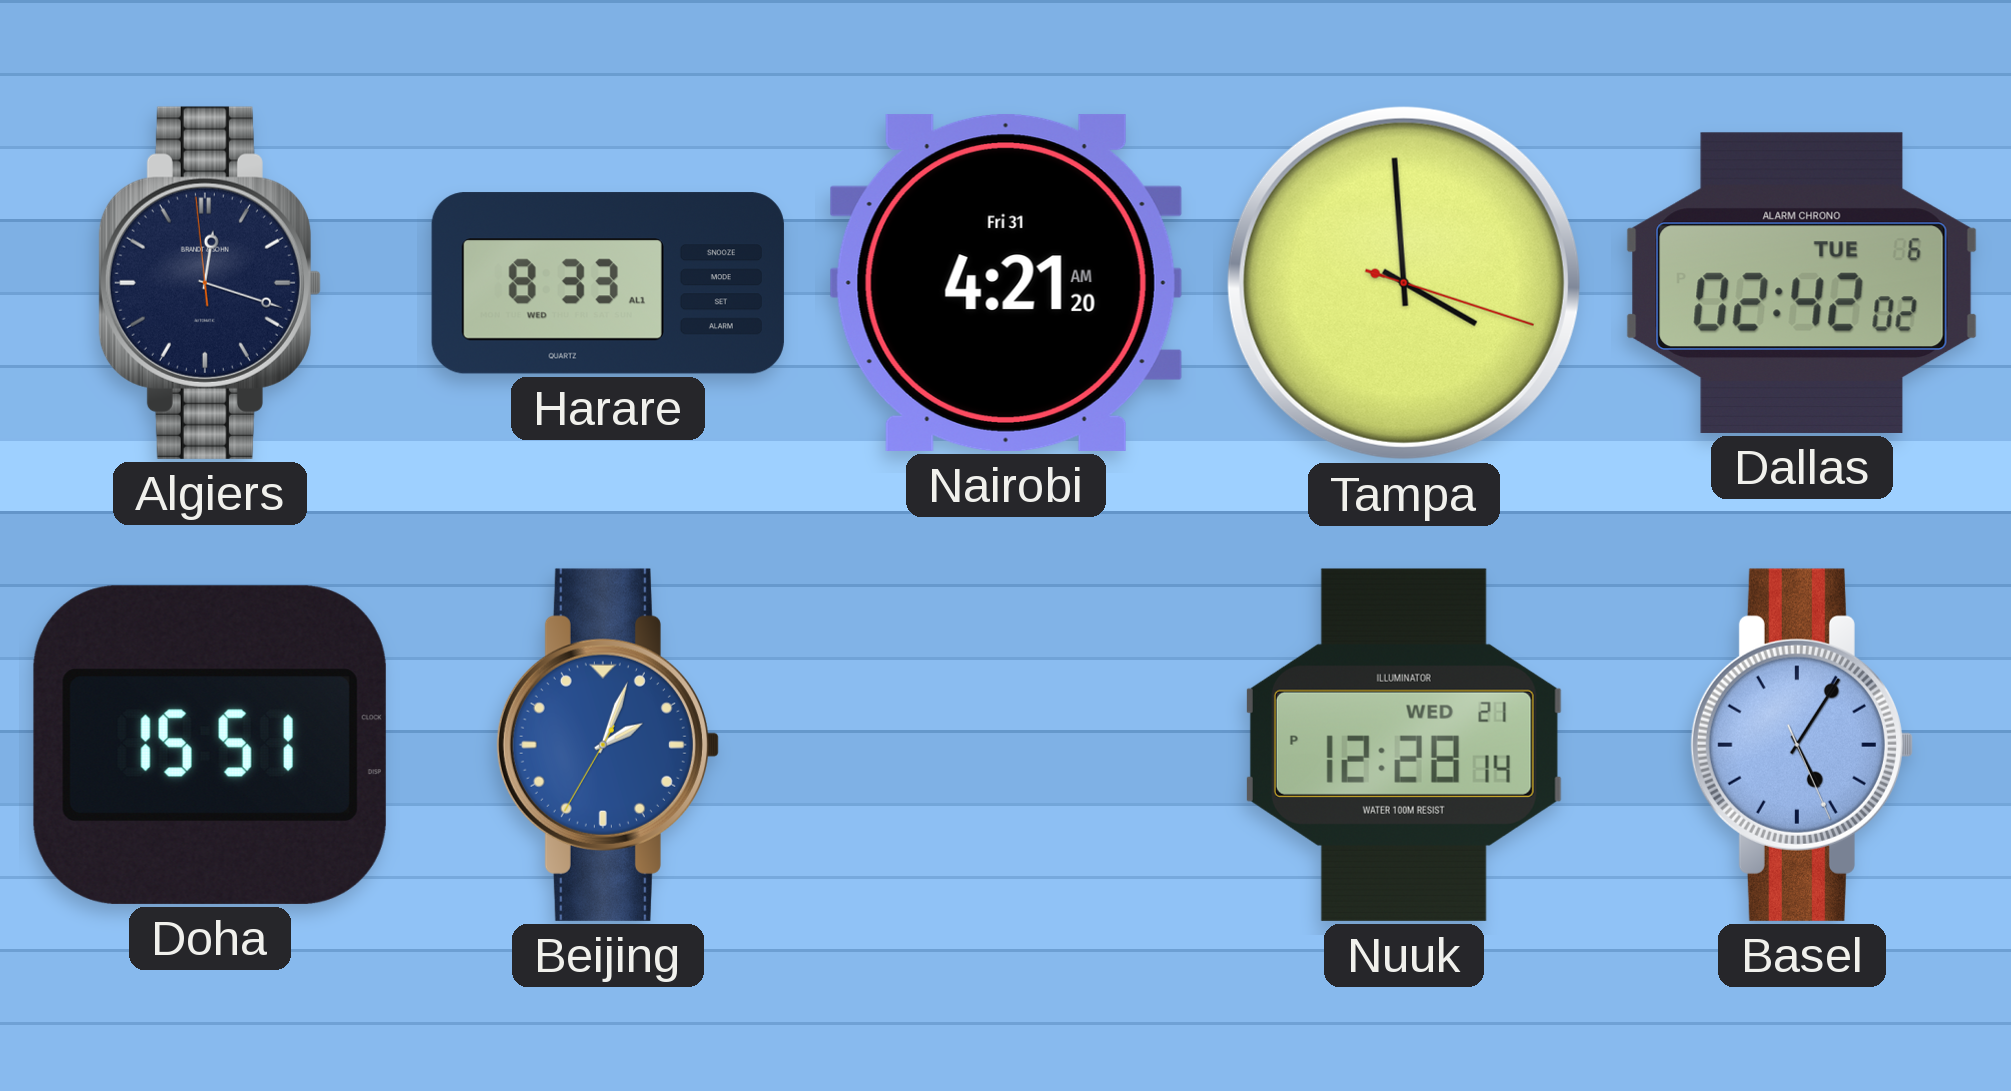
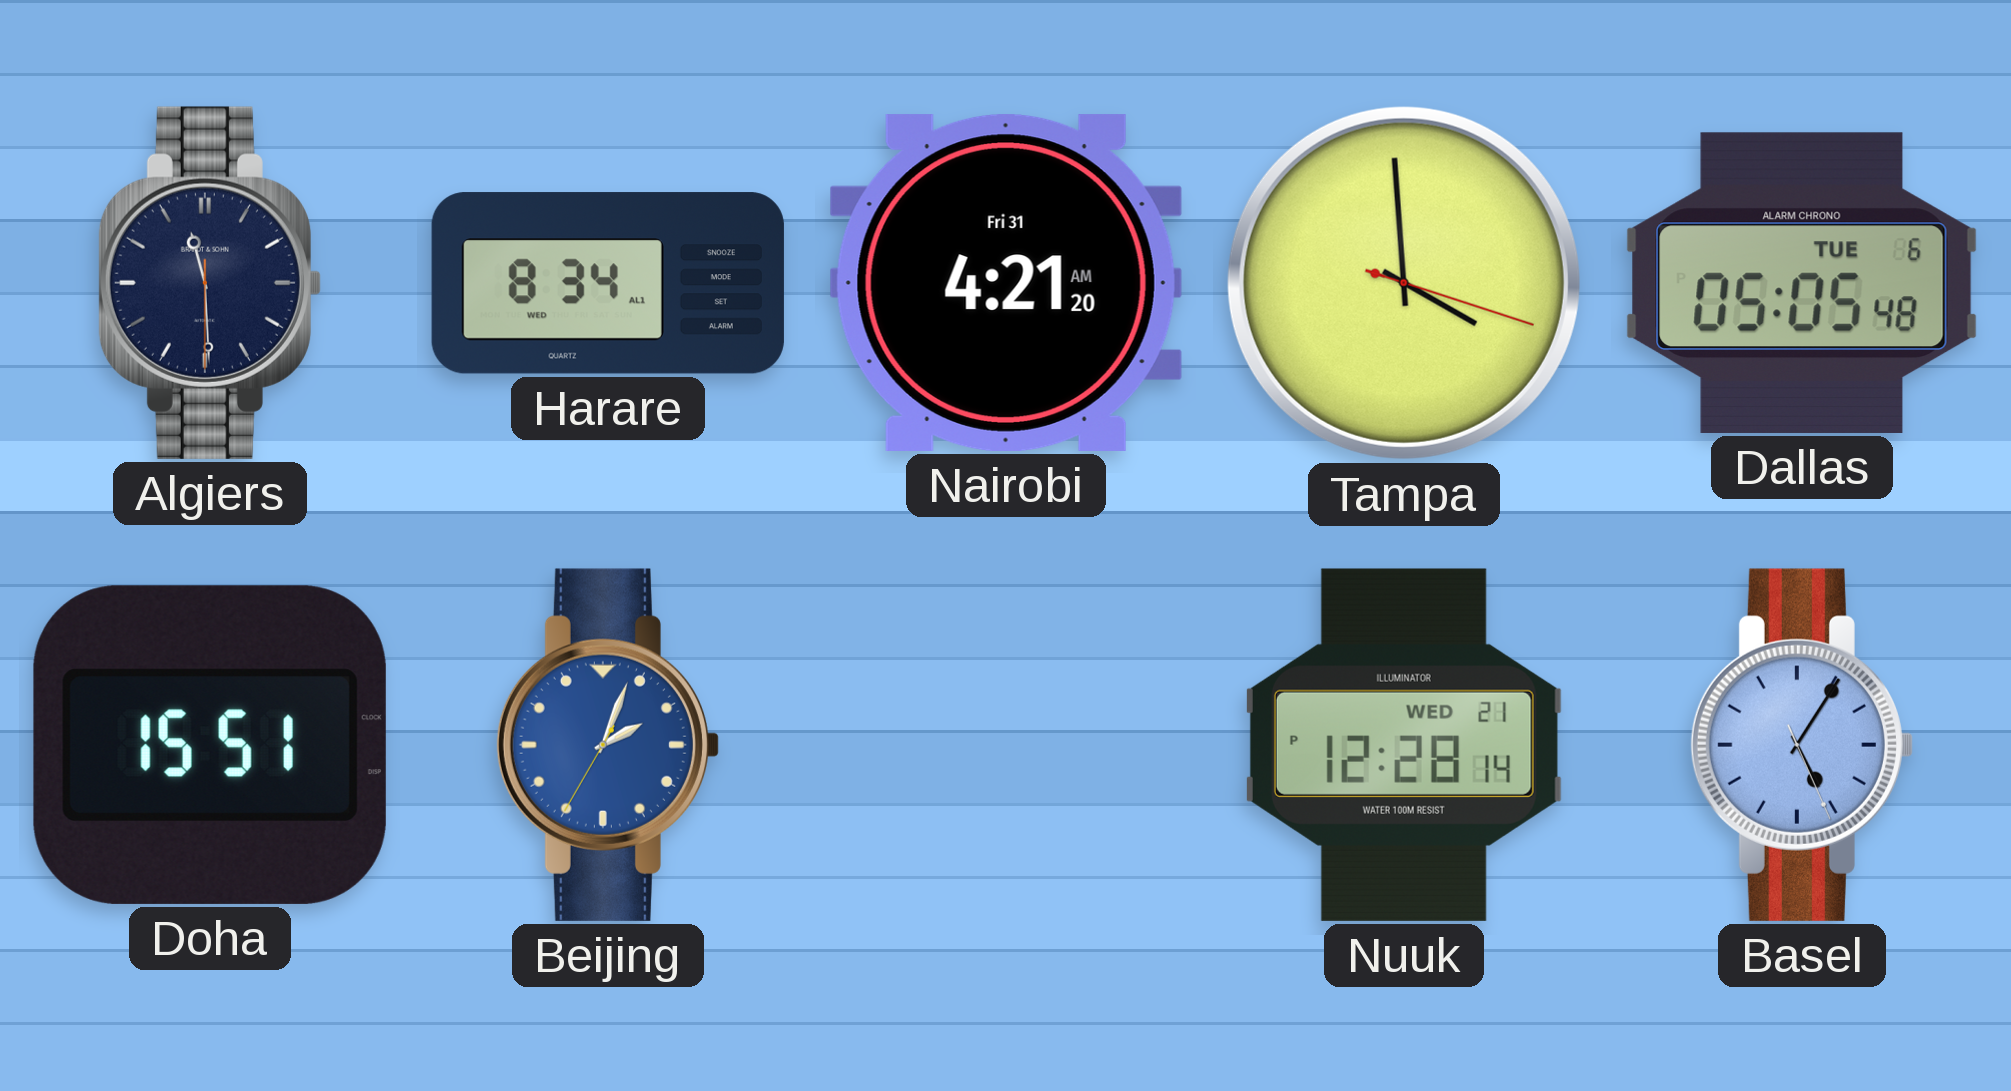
Algiers: 12:17 -> 11:29
Harare: 8:33 -> 8:34
Dallas: 02:42 -> 05:05
